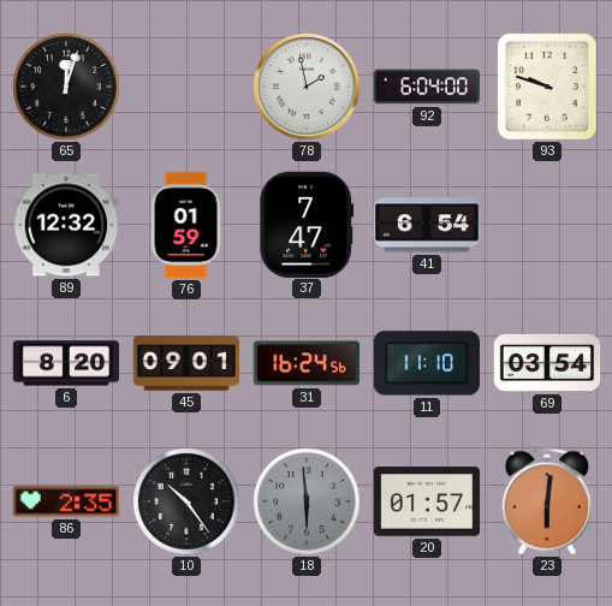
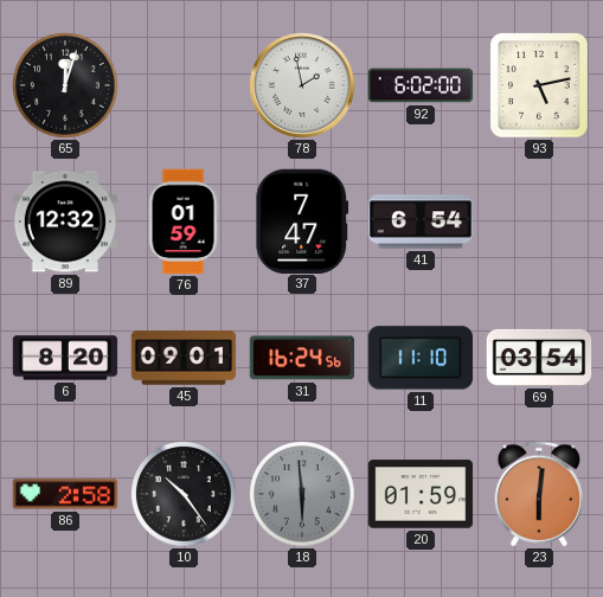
92: 6:04 -> 6:02
93: 9:48 -> 5:13
86: 2:35 -> 2:58
20: 01:57 -> 01:59
